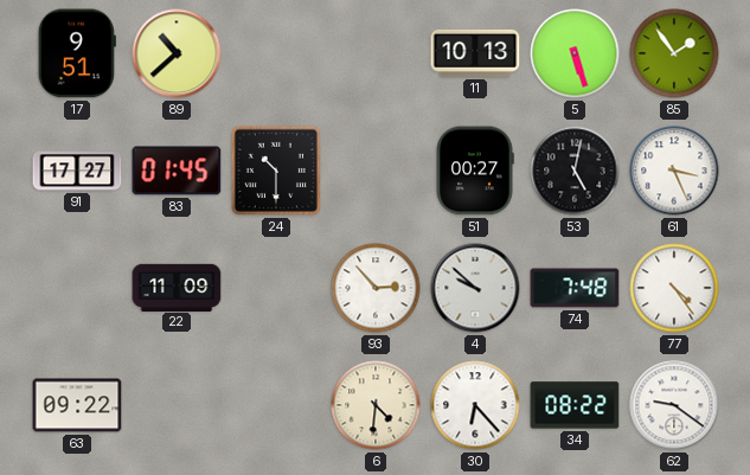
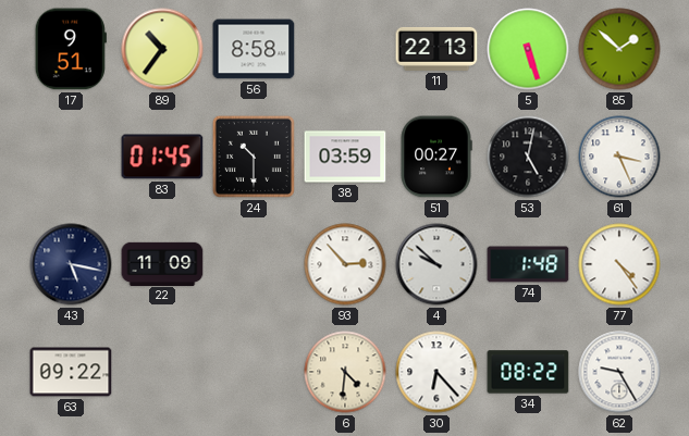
89: 10:38 -> 10:36
56: none -> 8:58
11: 10:13 -> 22:13
85: 1:54 -> 1:52
91: 17:27 -> none
38: none -> 03:59
43: none -> 5:17
74: 7:48 -> 1:48
62: 9:21 -> 9:25
